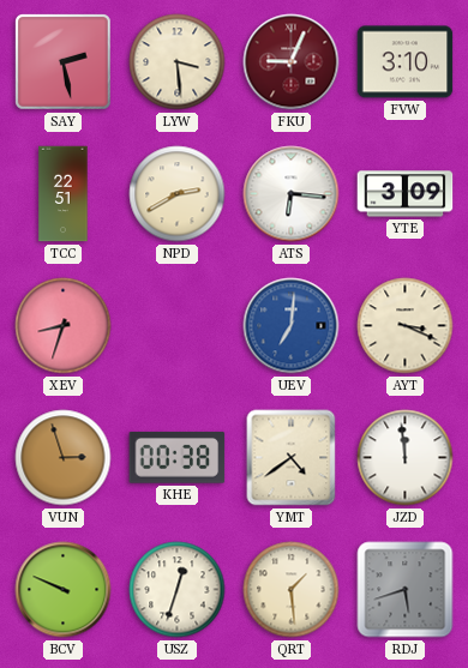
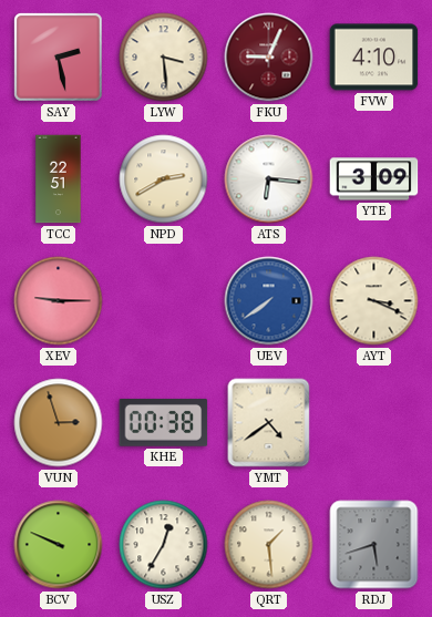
FVW: 3:10 -> 4:10
XEV: 8:33 -> 9:15
UEV: 7:01 -> 7:39
JZD: 11:59 -> none
USZ: 12:33 -> 12:35
